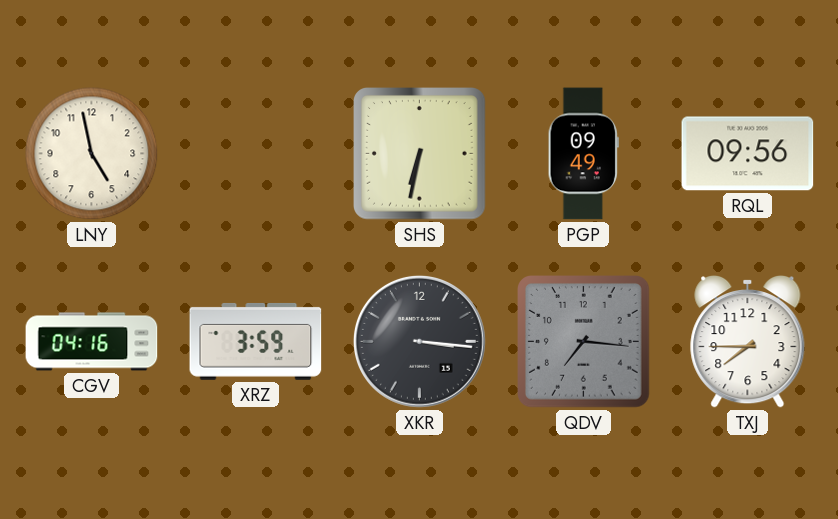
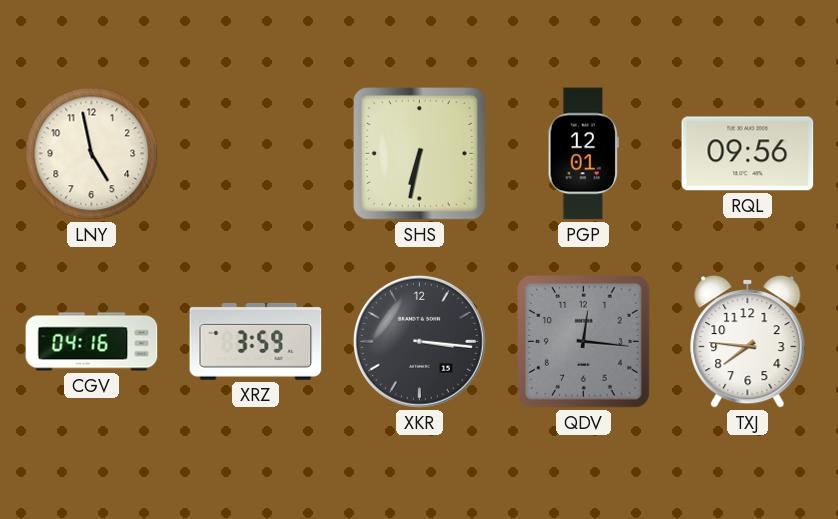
PGP: 09:49 -> 12:01
QDV: 7:16 -> 12:16
TXJ: 7:45 -> 7:46
